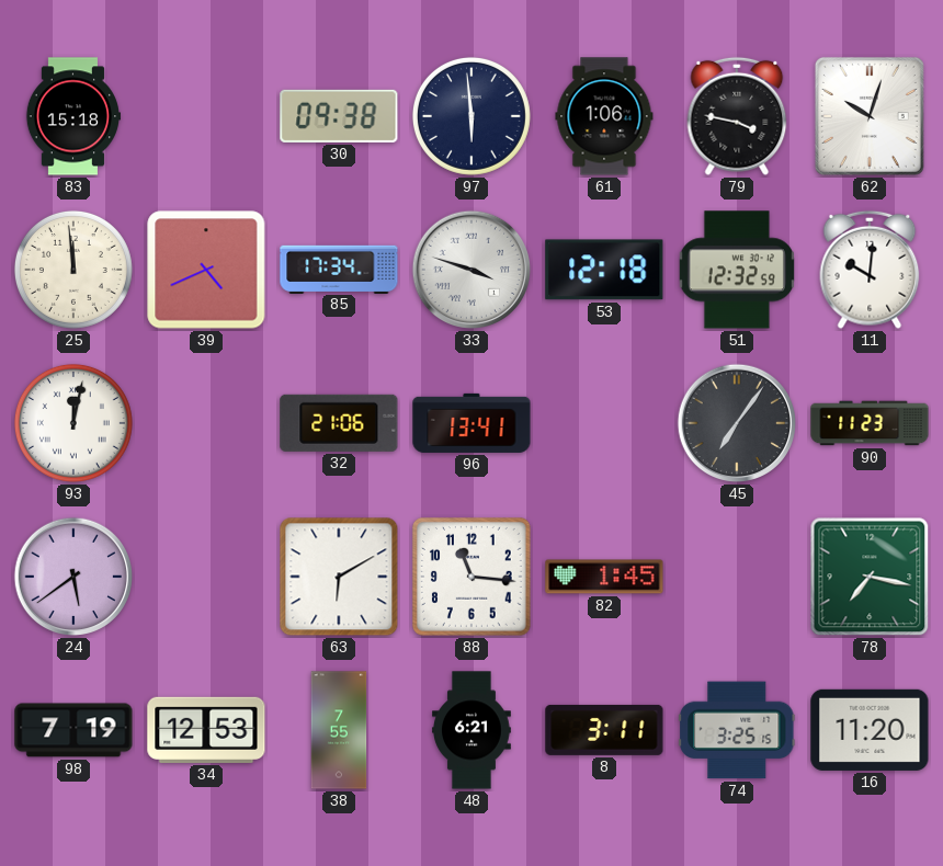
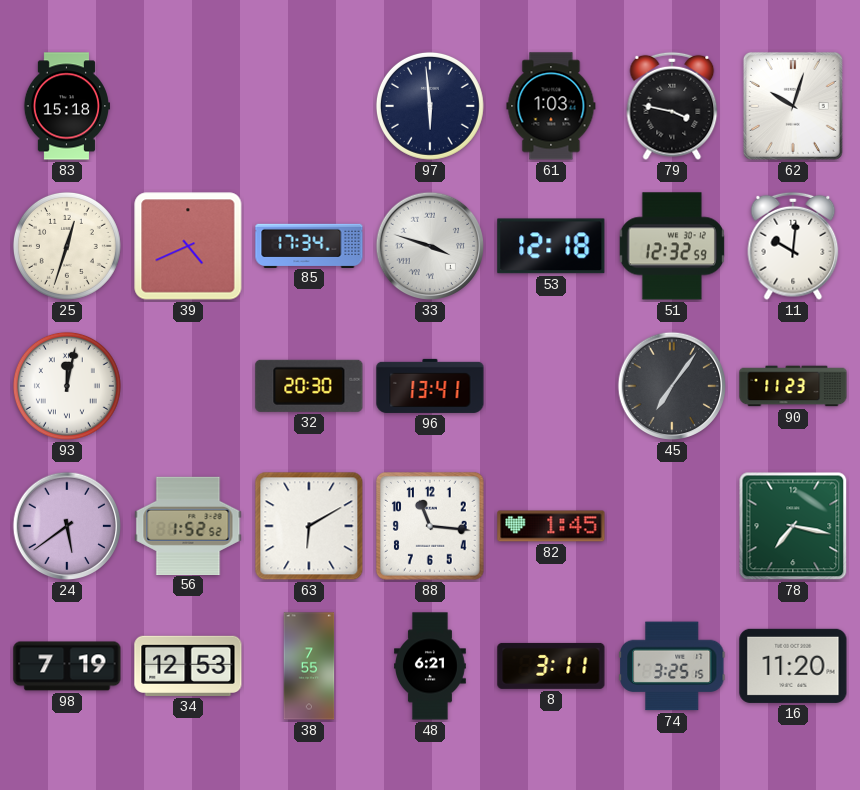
30: 09:38 -> none
61: 1:06 -> 1:03
25: 11:59 -> 12:33
32: 21:06 -> 20:30
56: none -> 1:52
